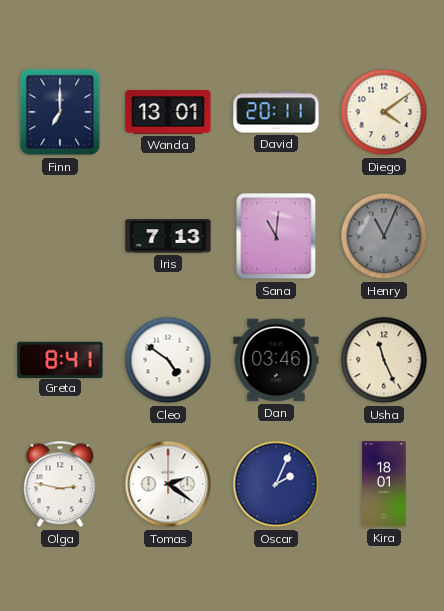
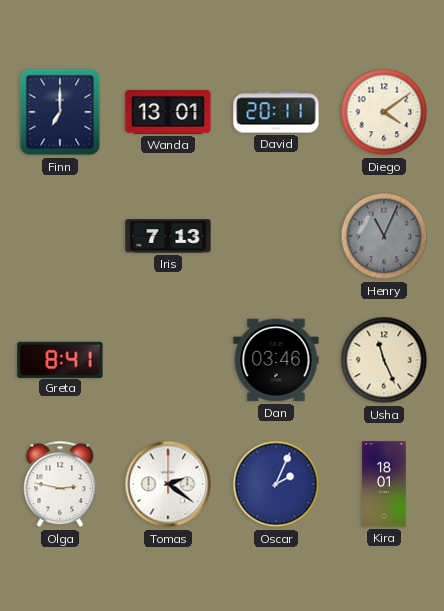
Sana: 11:01 -> none
Cleo: 4:51 -> none
